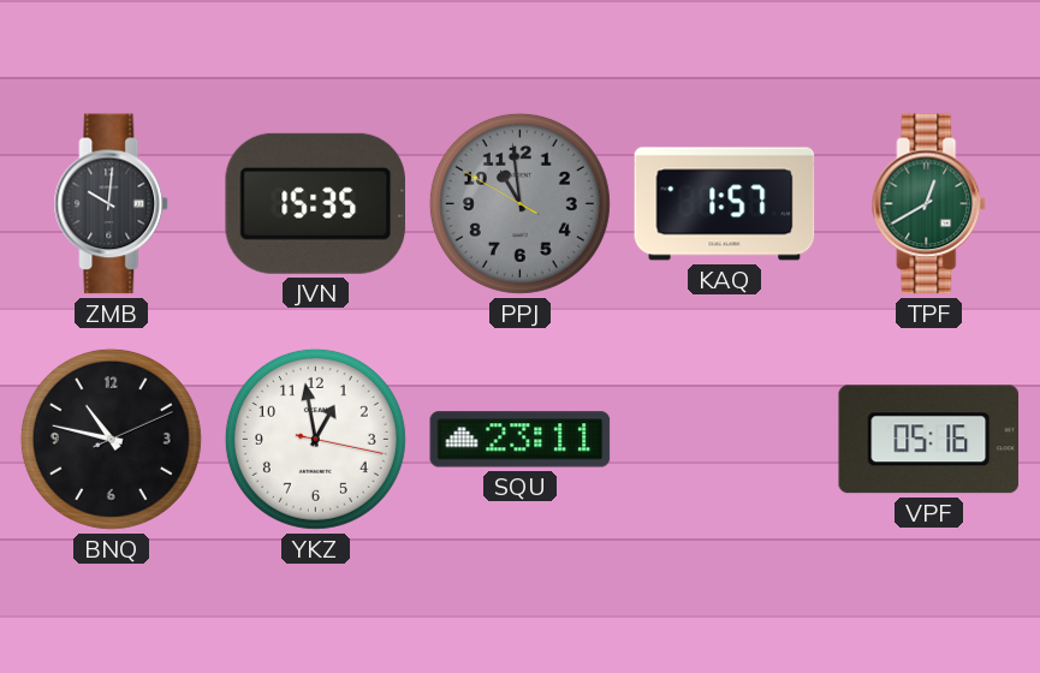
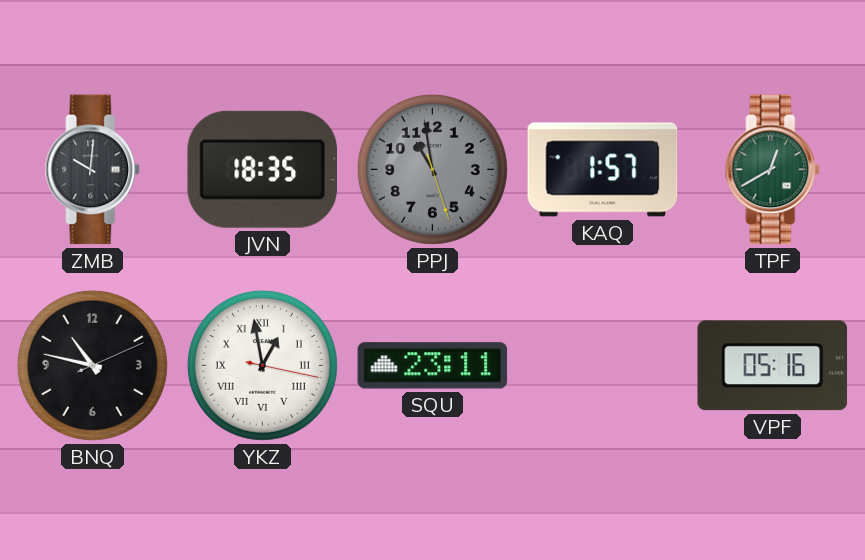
JVN: 15:35 -> 18:35
PPJ: 10:58:50 -> 10:58:27
YKZ numerals: Arabic -> Roman
